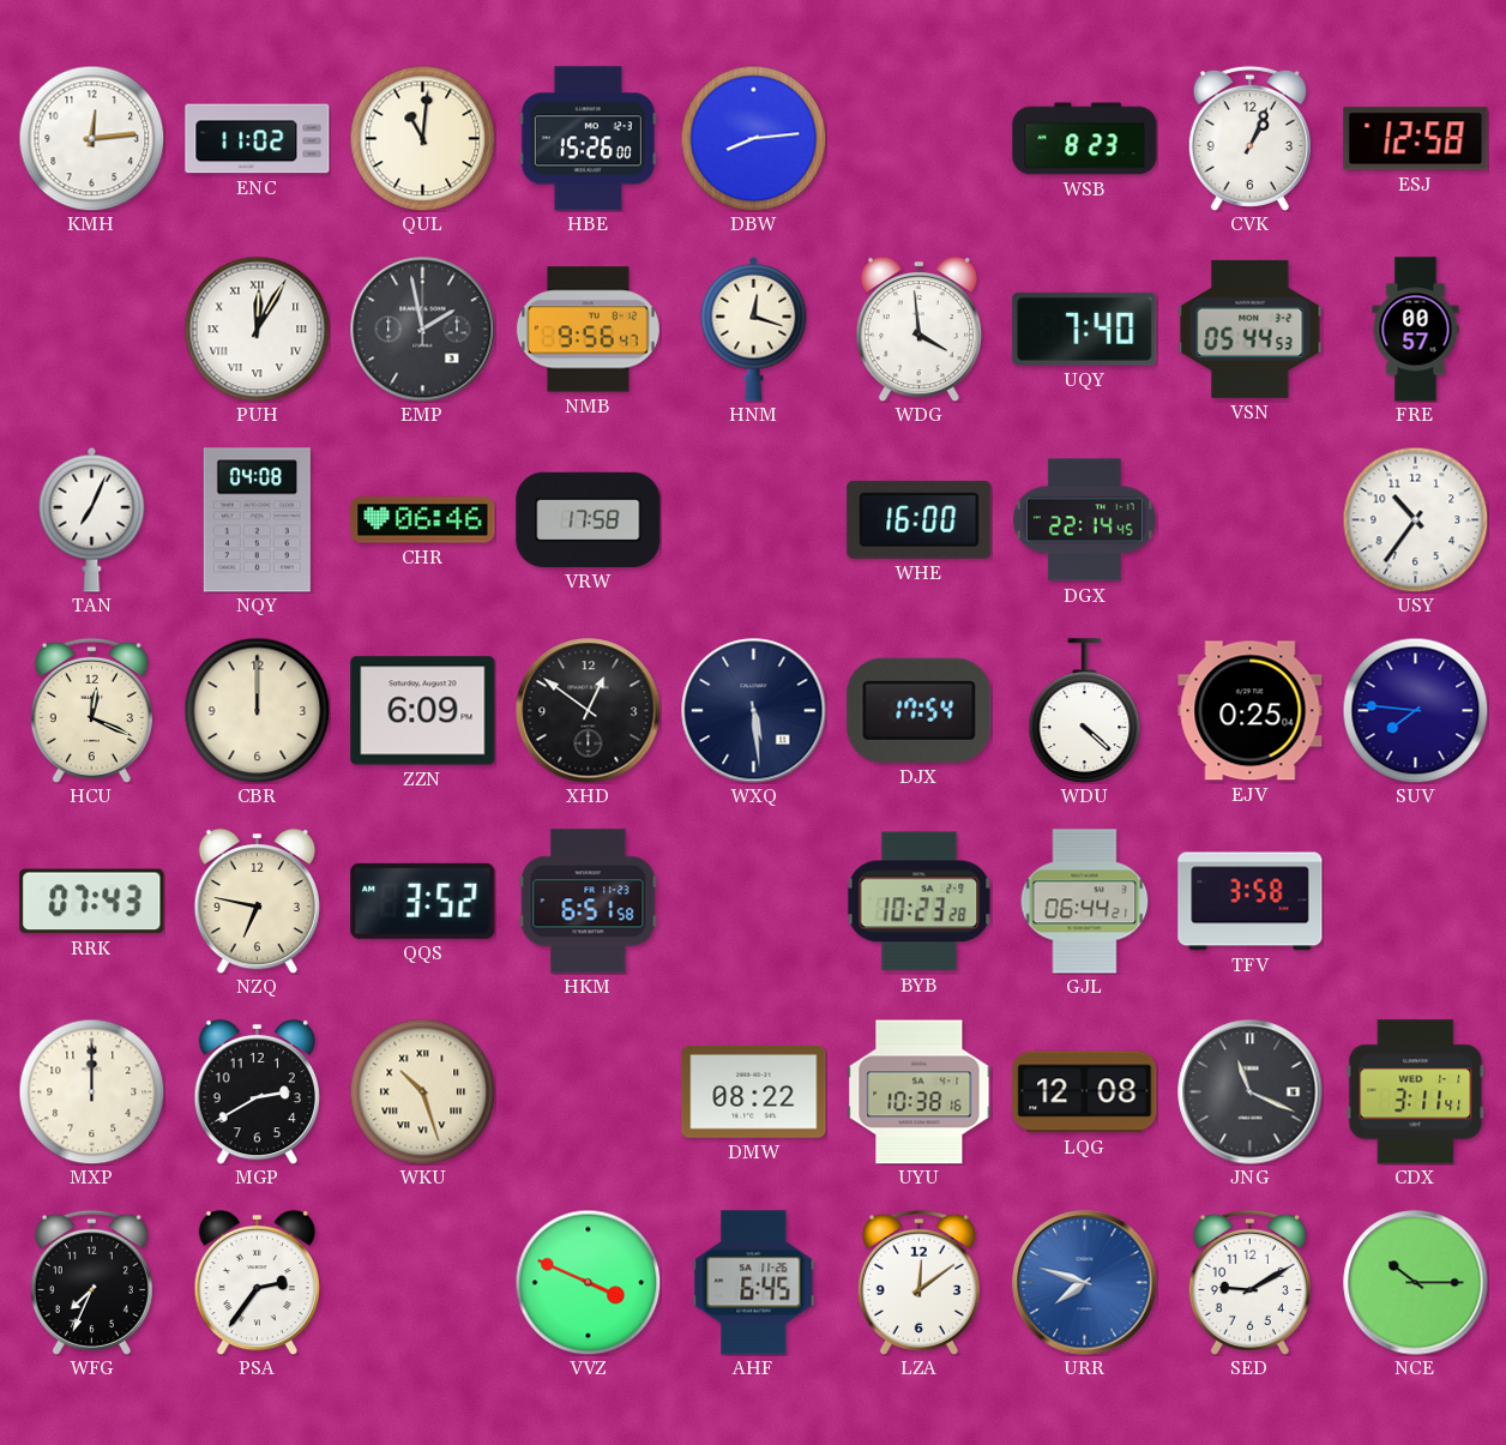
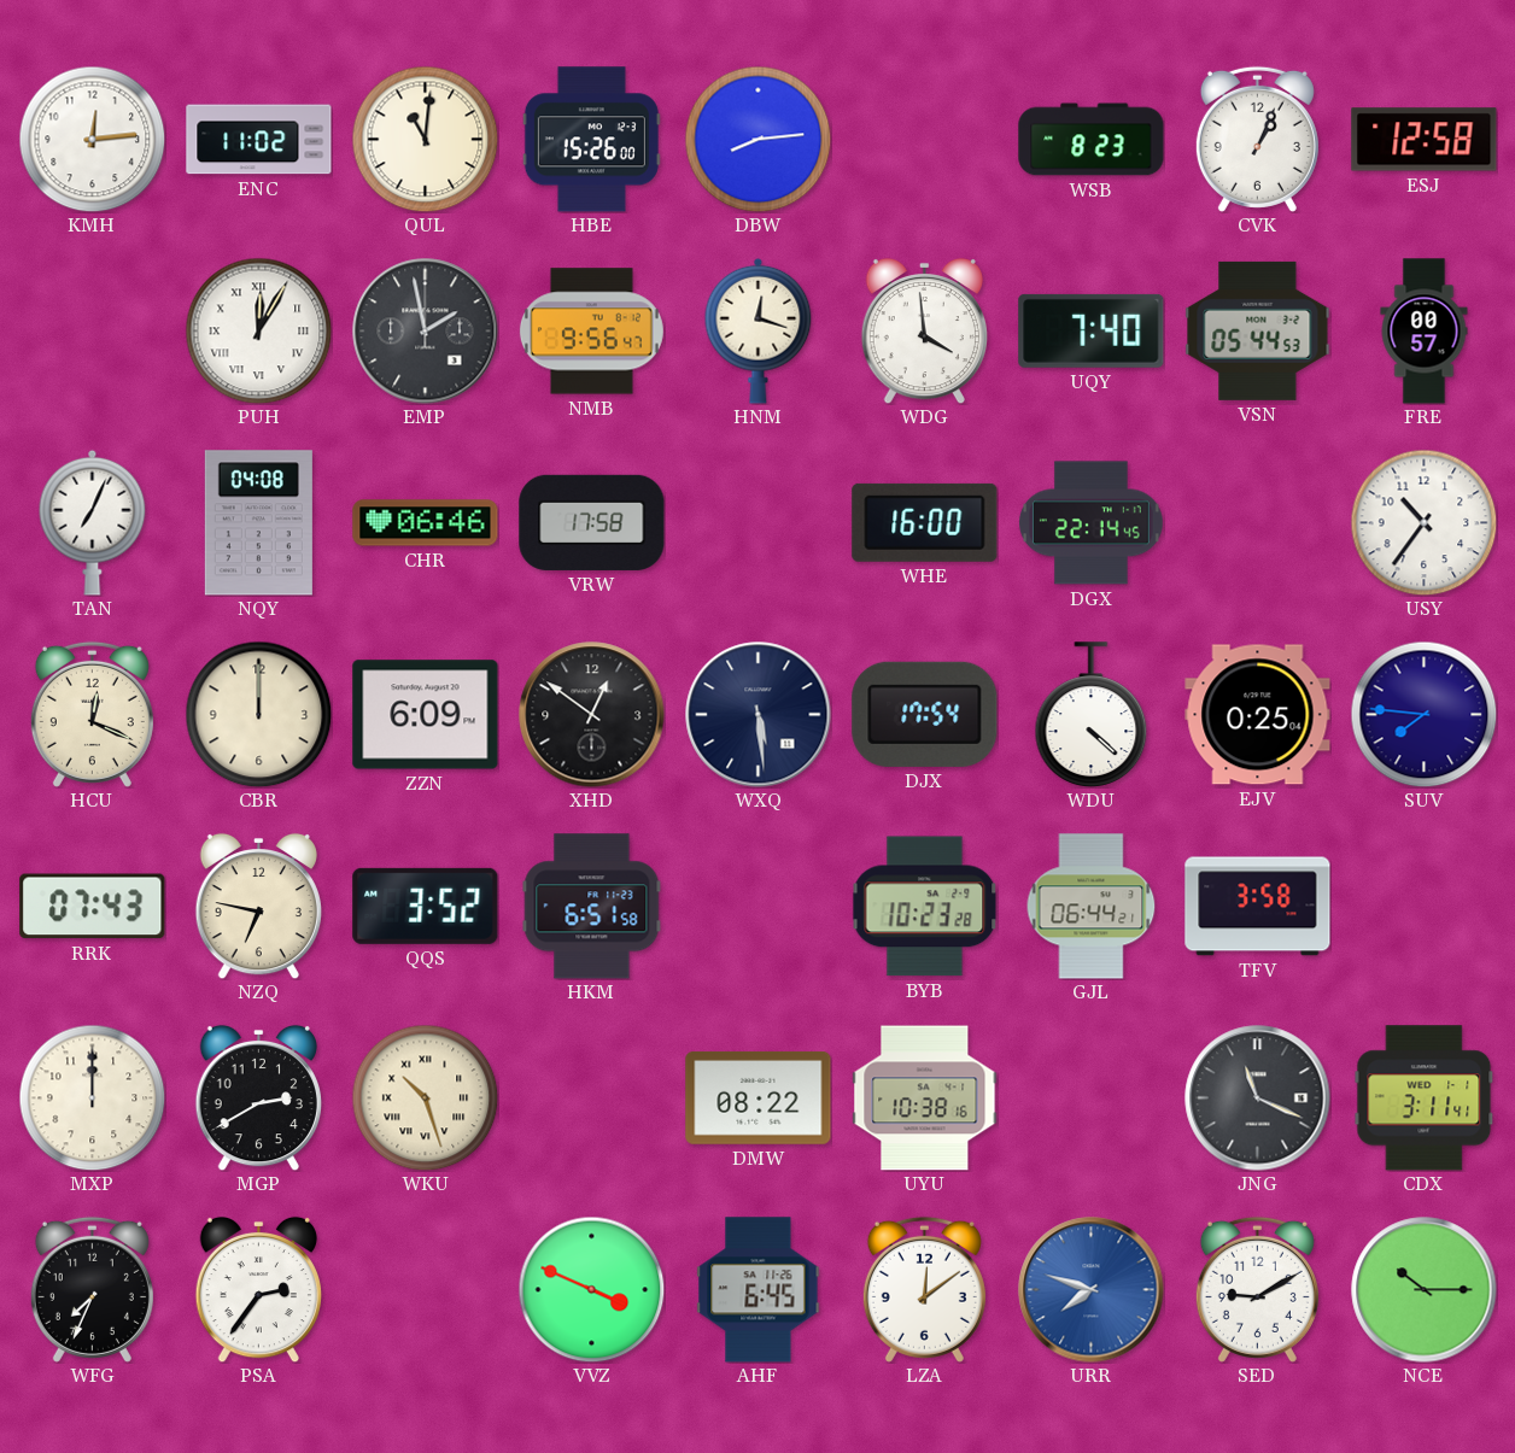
LQG: 12:08 -> none
